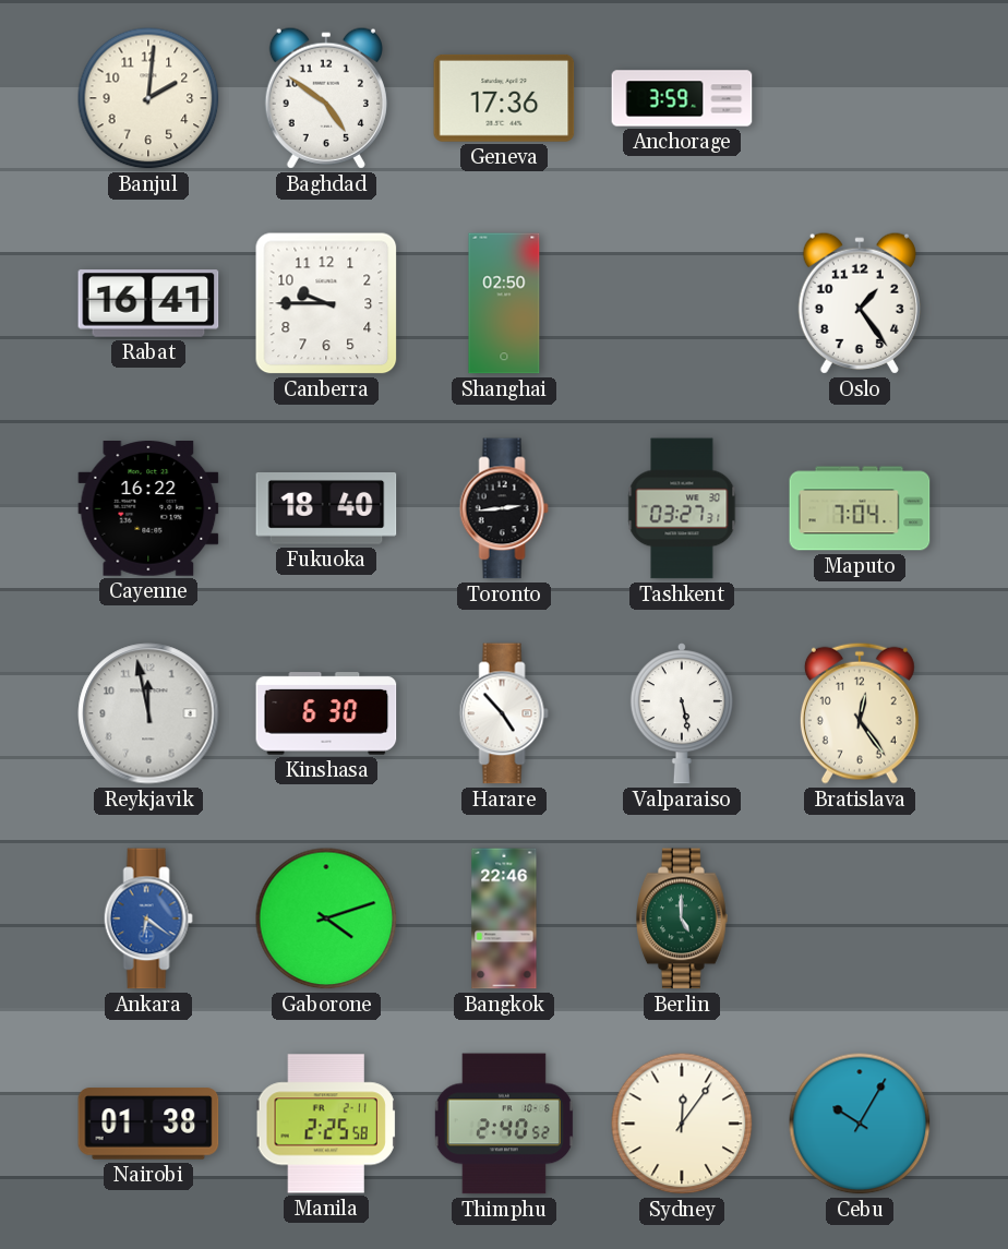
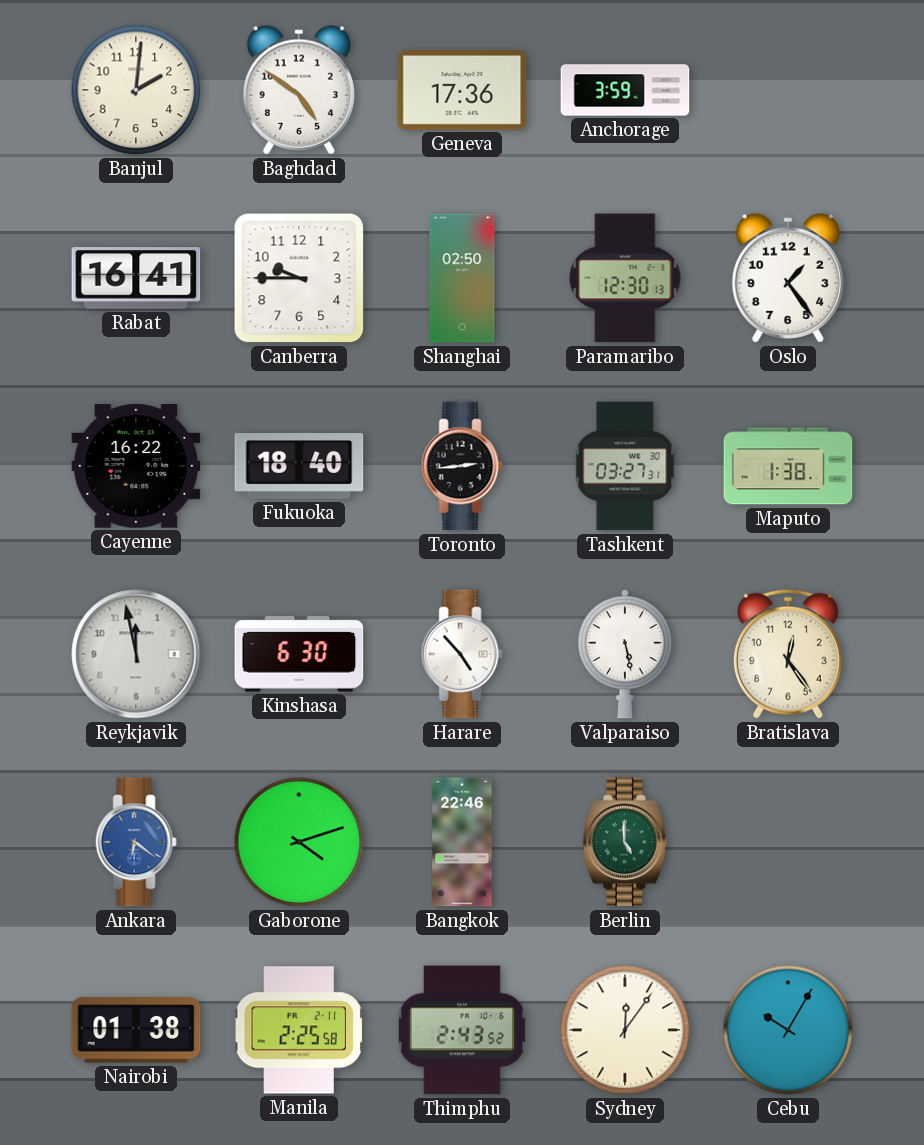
Paramaribo: none -> 12:30
Maputo: 7:04 -> 1:38
Thimphu: 2:40 -> 2:43
